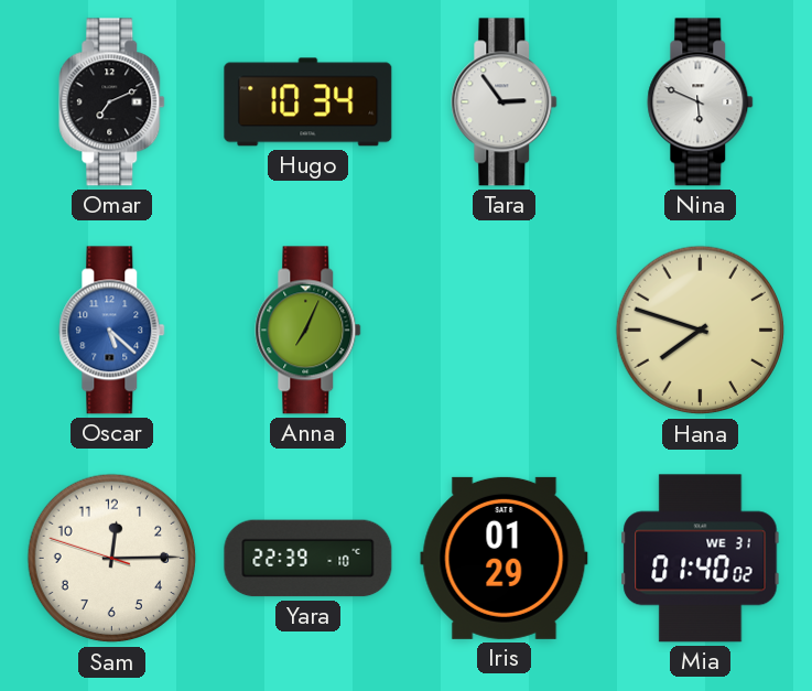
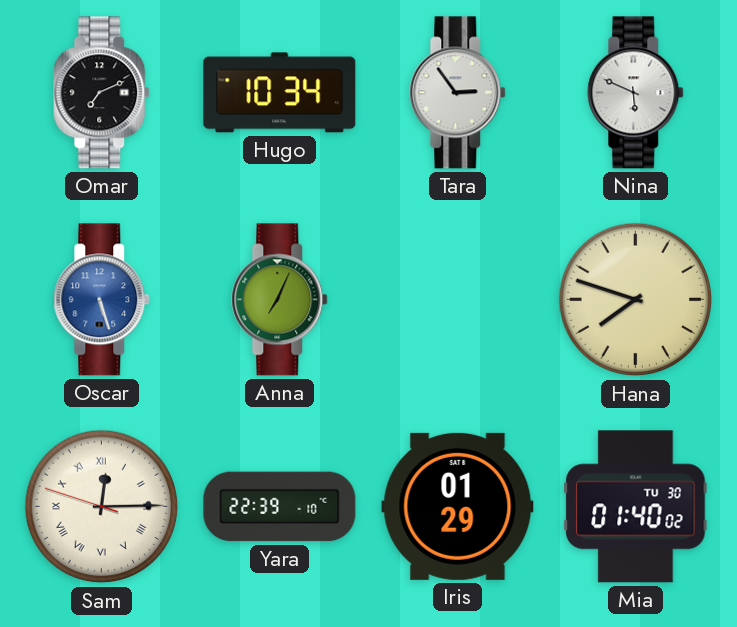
Oscar: 5:22 -> 5:27
Sam numerals: Arabic -> Roman
Mia date: WE 31 -> TU 30
